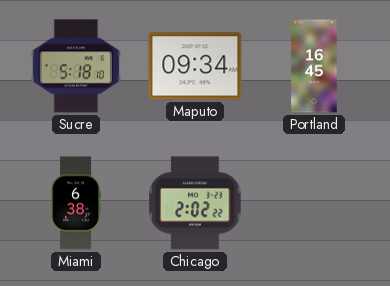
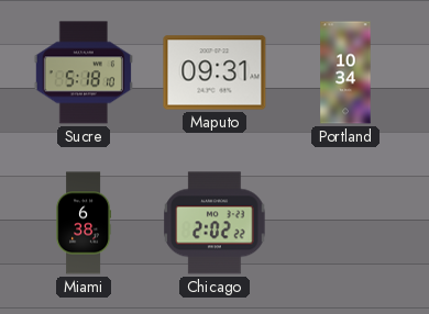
Maputo: 09:34 -> 09:31
Portland: 16:45 -> 10:34
